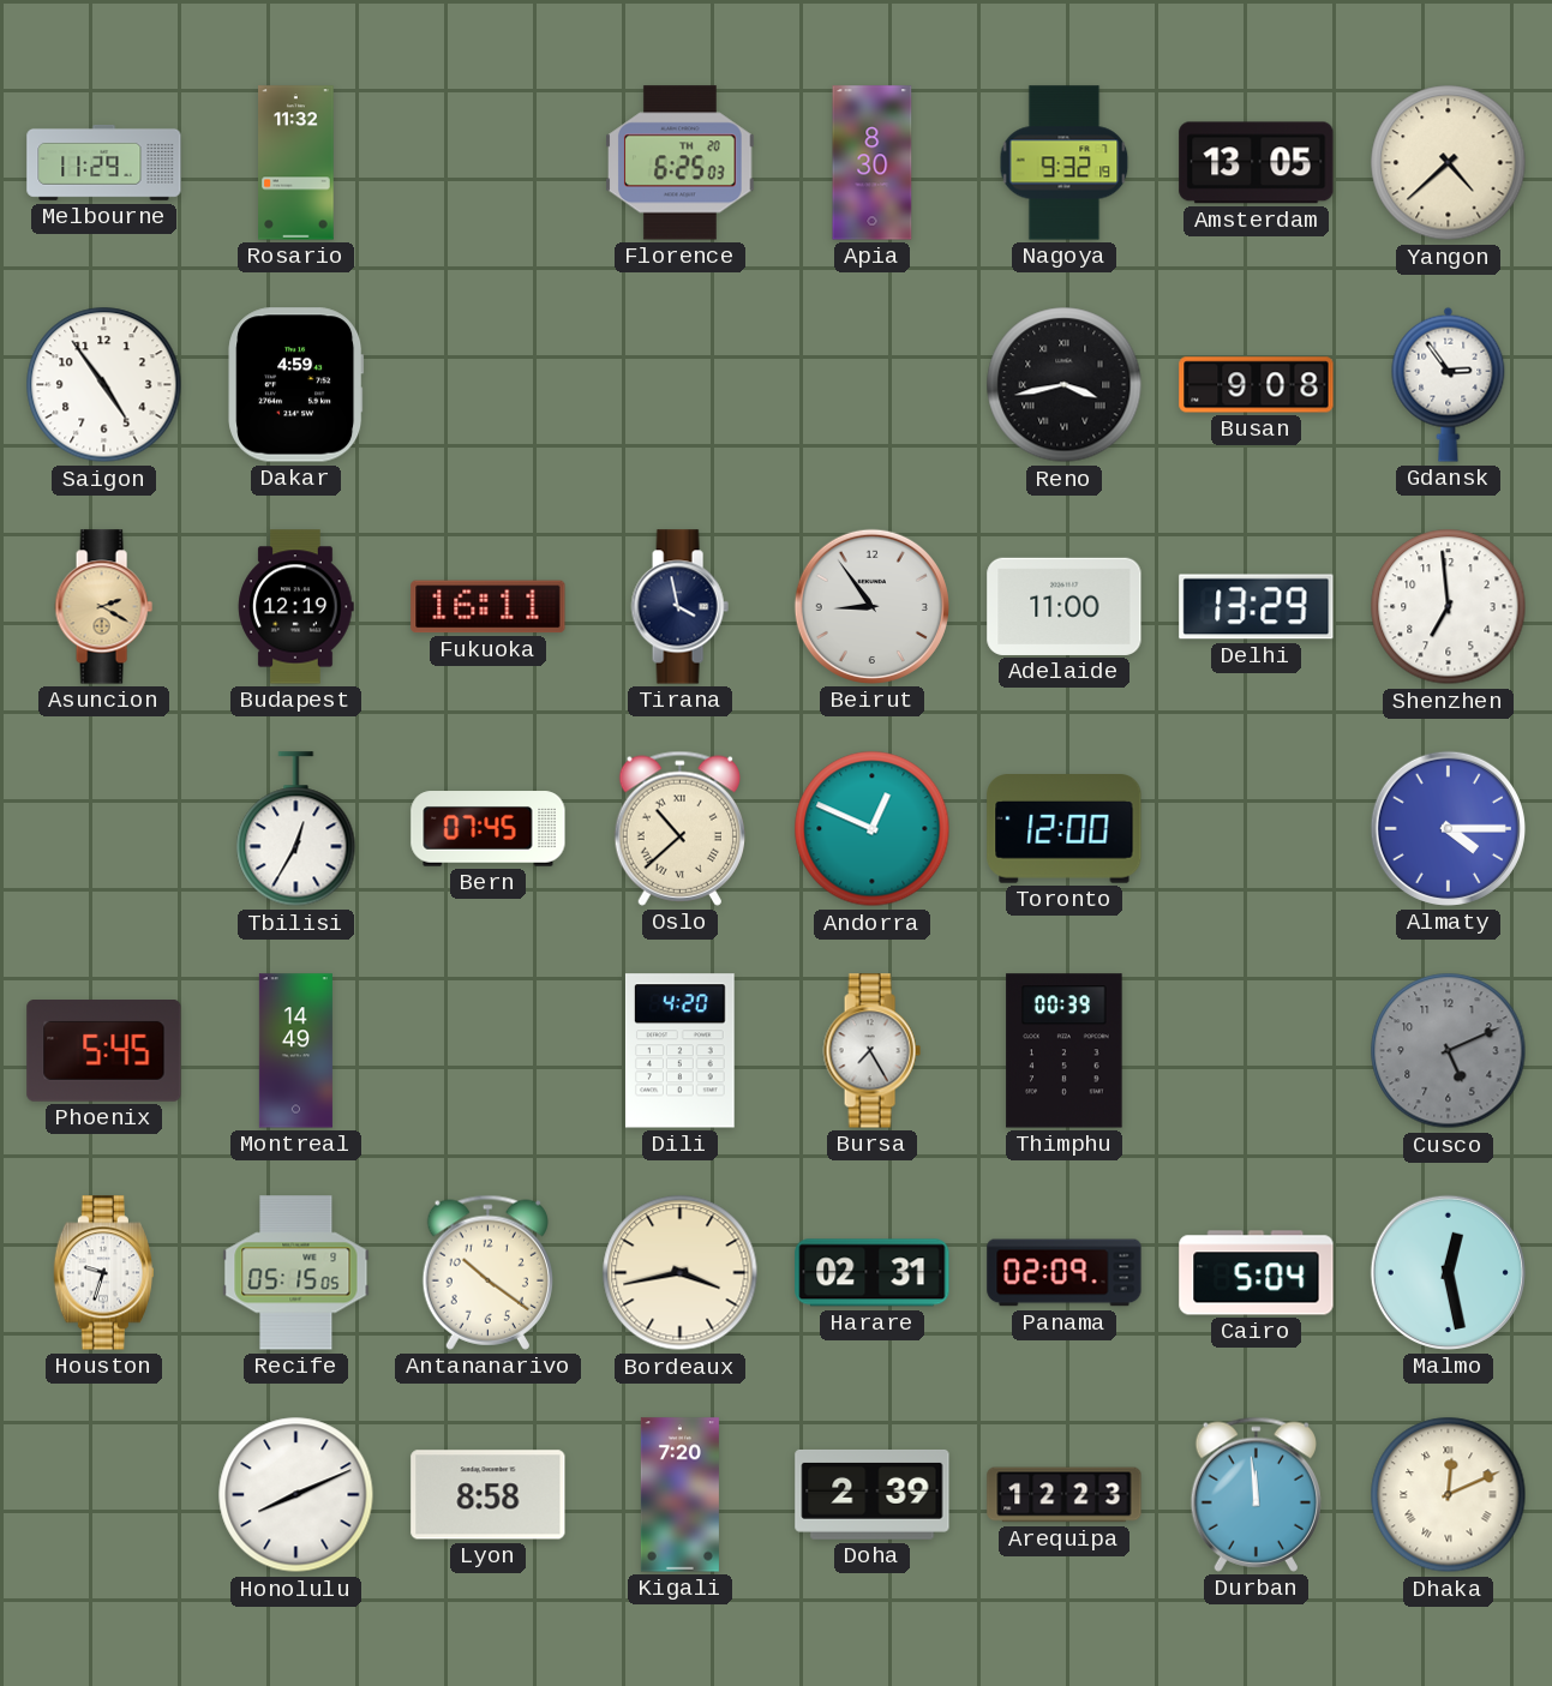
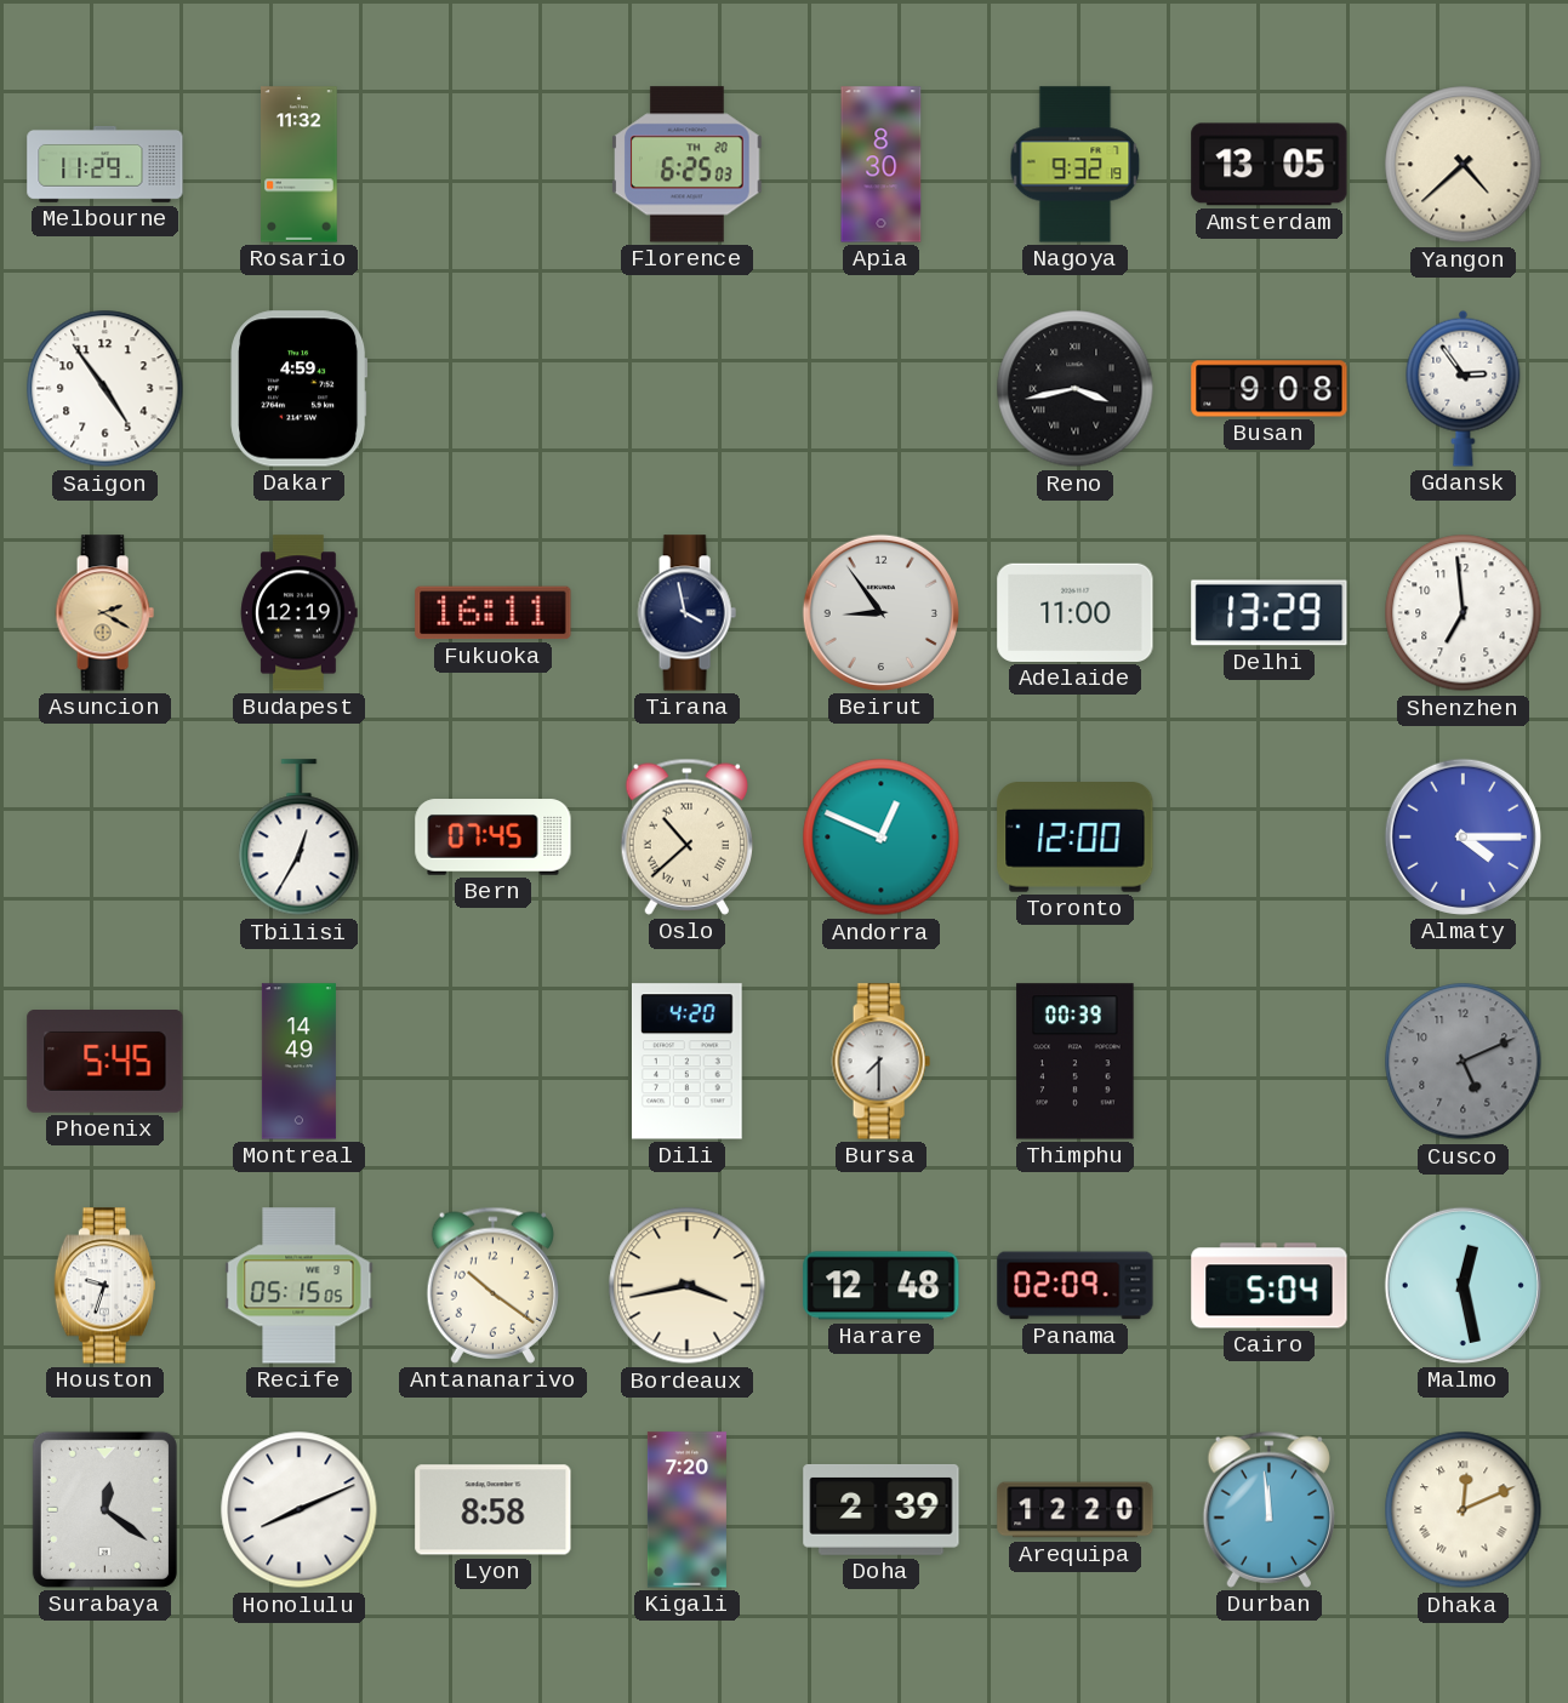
Bursa: 7:25 -> 7:30
Harare: 02:31 -> 12:48
Surabaya: none -> 12:21
Arequipa: 12:23 -> 12:20
